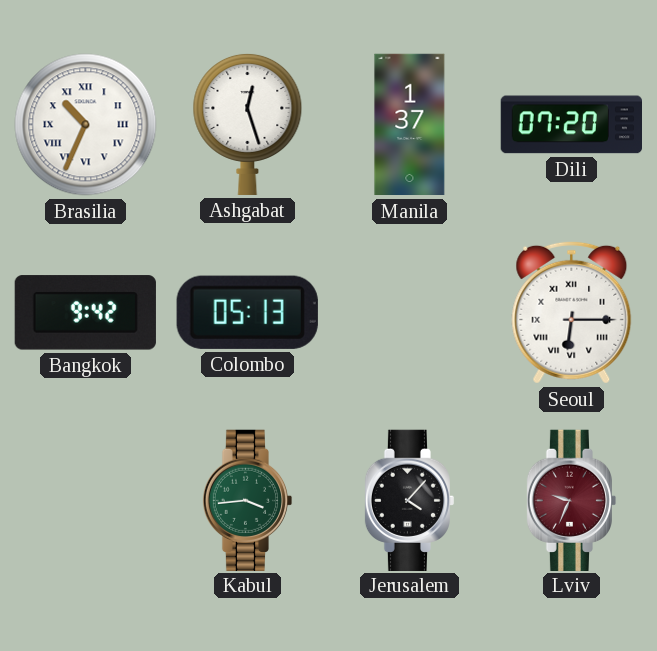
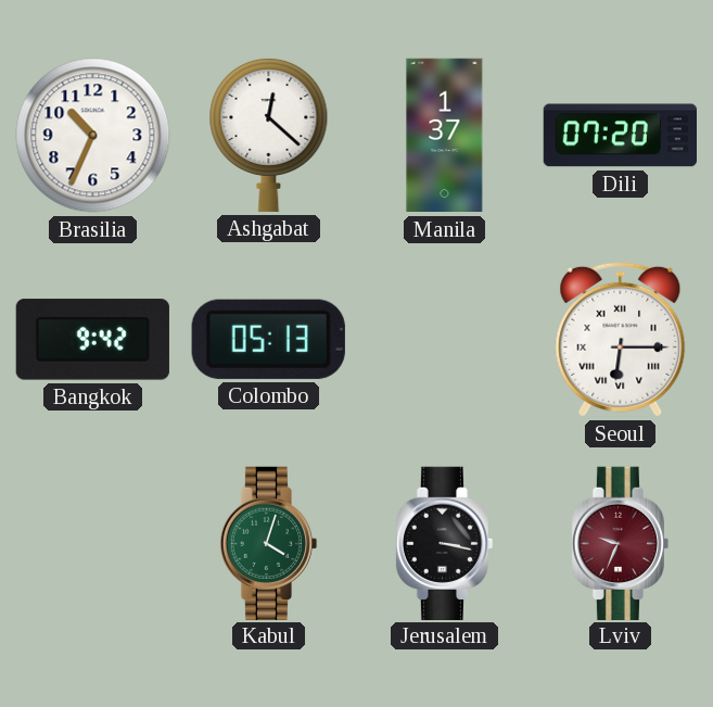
Brasilia numerals: Roman -> Arabic
Ashgabat: 12:27 -> 12:22
Kabul: 3:44 -> 4:03
Jerusalem: 4:07 -> 3:17
